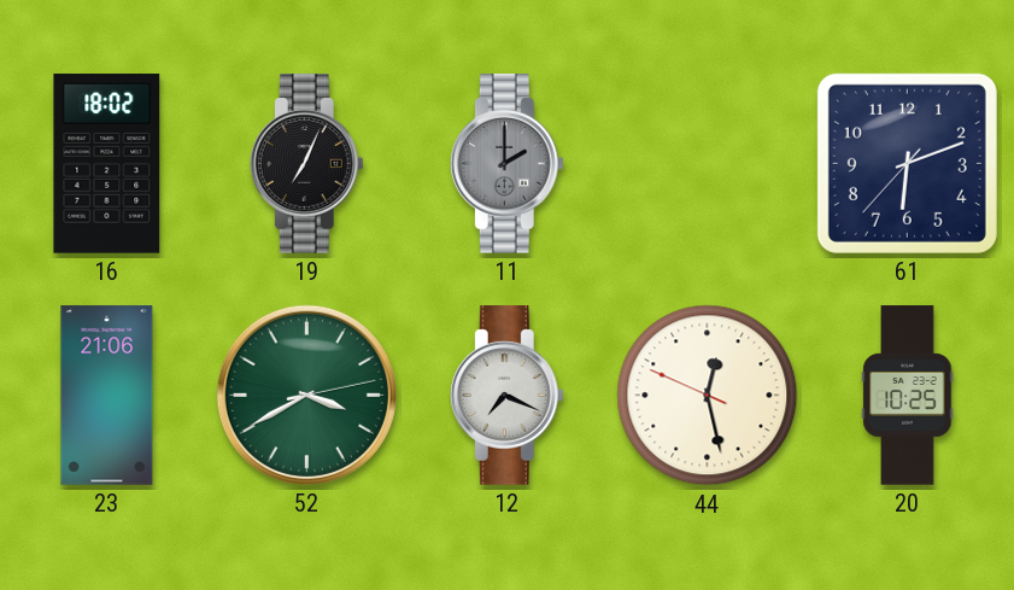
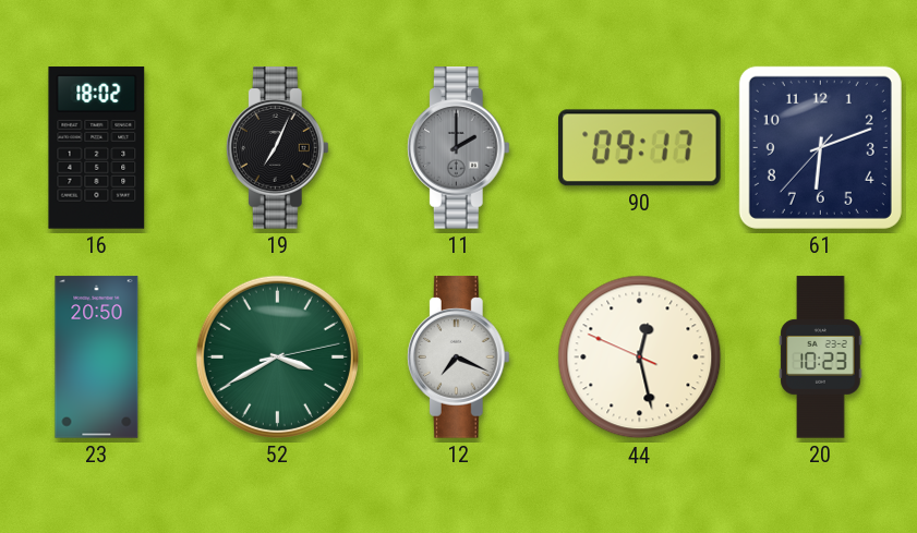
90: none -> 09:17
23: 21:06 -> 20:50
20: 10:25 -> 10:23
